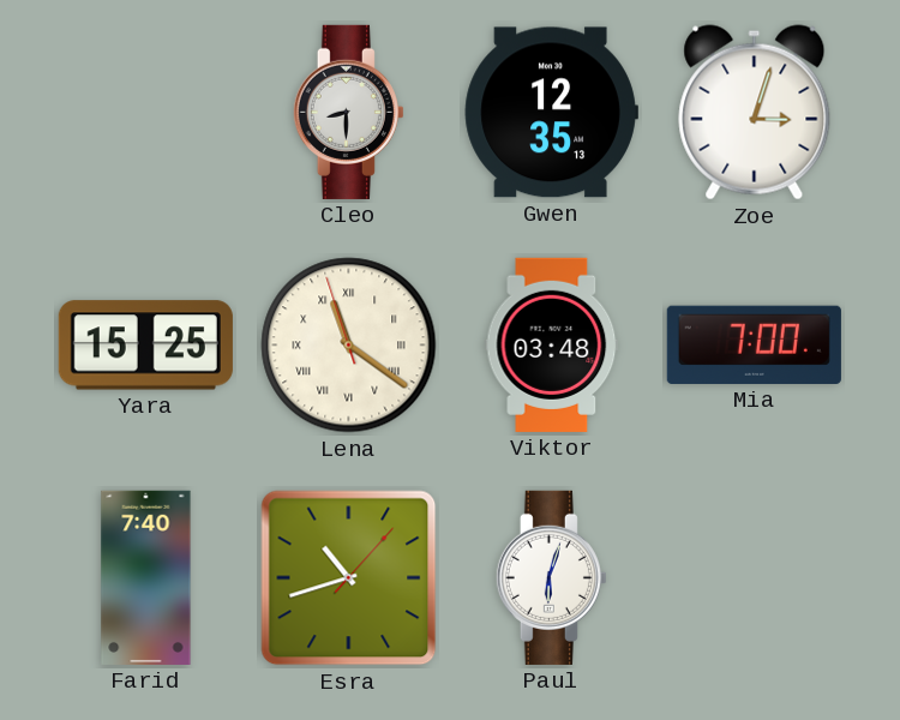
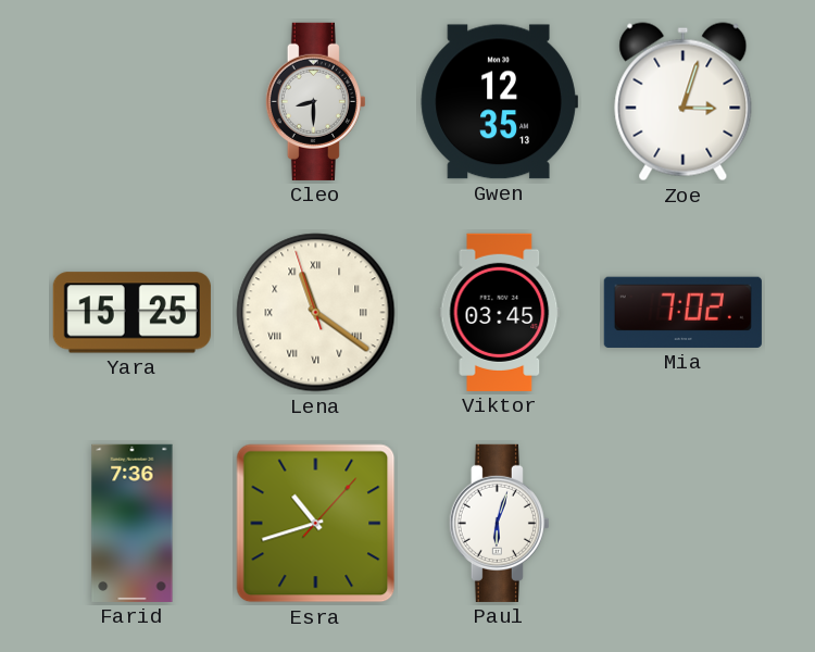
Viktor: 03:48 -> 03:45
Mia: 7:00 -> 7:02
Farid: 7:40 -> 7:36
